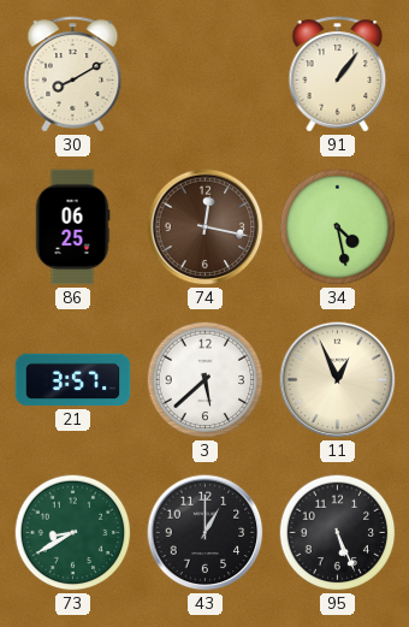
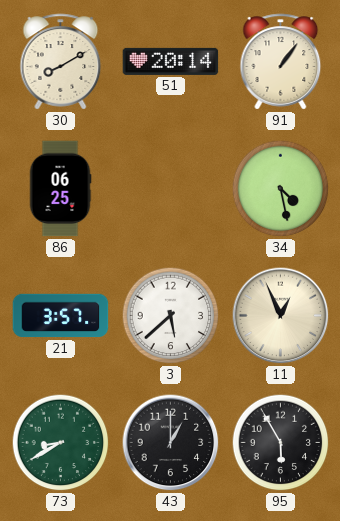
51: none -> 20:14
74: 12:17 -> none
95: 5:26 -> 5:55
